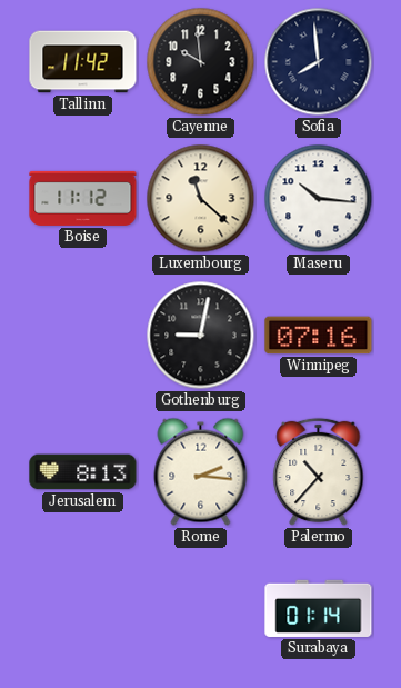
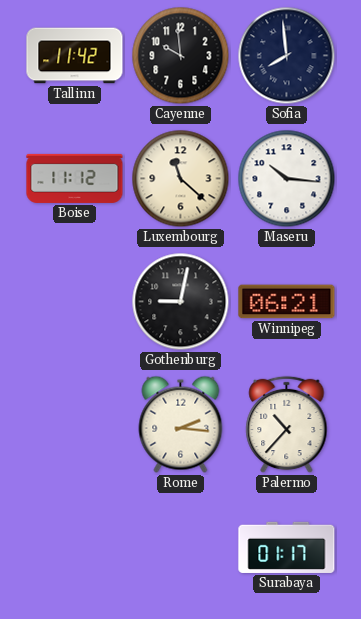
Winnipeg: 07:16 -> 06:21
Jerusalem: 8:13 -> none
Surabaya: 01:14 -> 01:17
